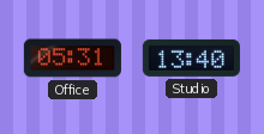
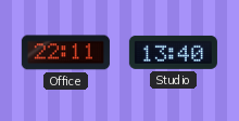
Office: 05:31 -> 22:11
